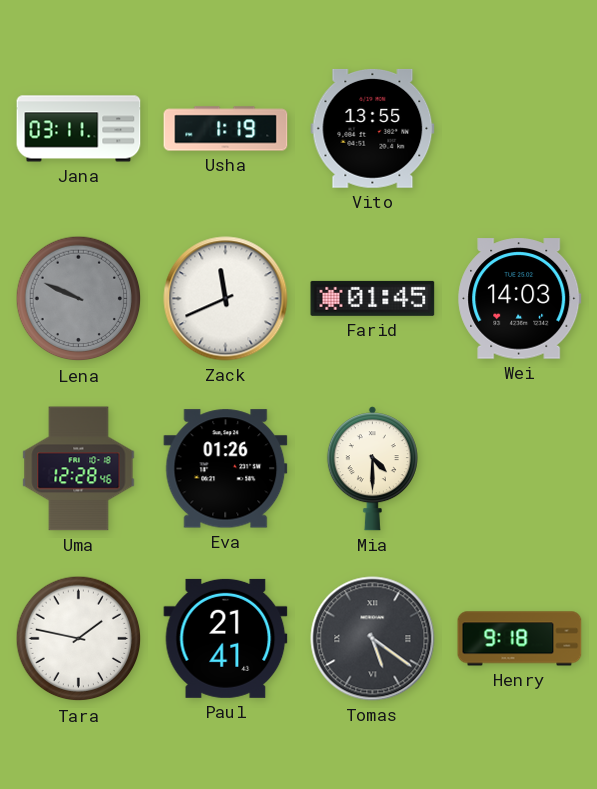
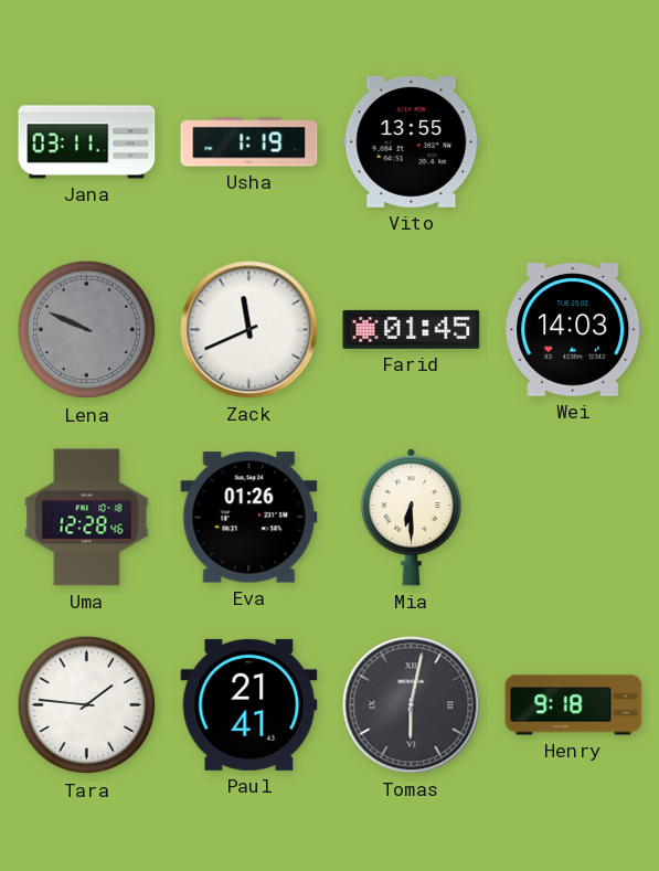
Mia: 4:30 -> 6:30
Tara: 1:47 -> 1:46
Tomas: 5:21 -> 6:02
